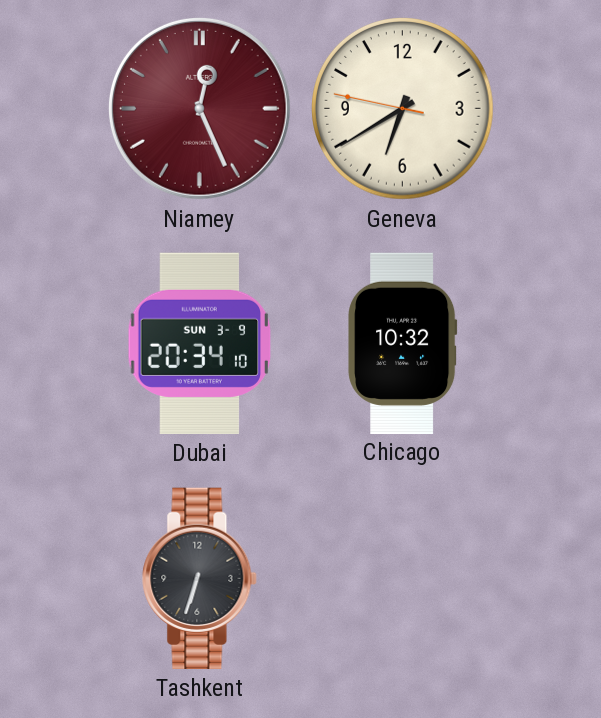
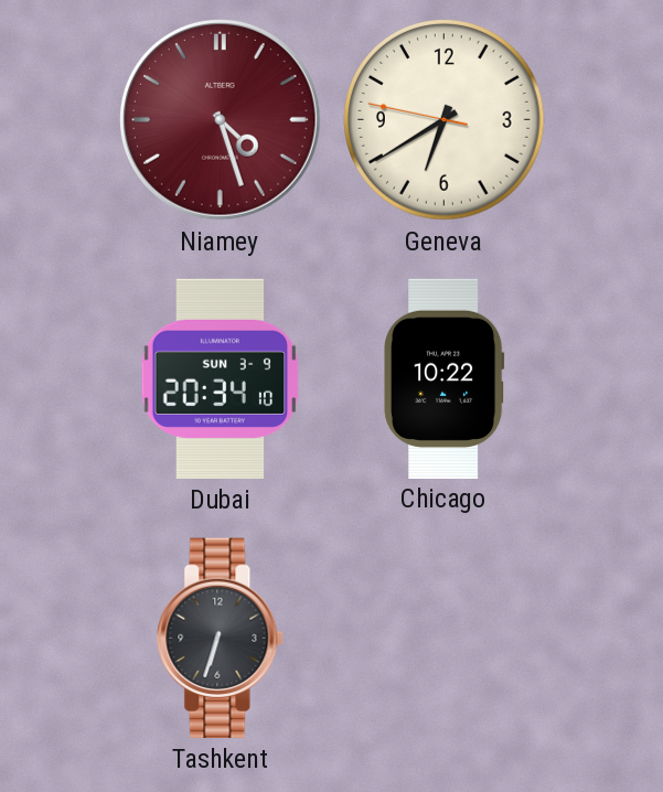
Niamey: 12:26 -> 4:27
Chicago: 10:32 -> 10:22
